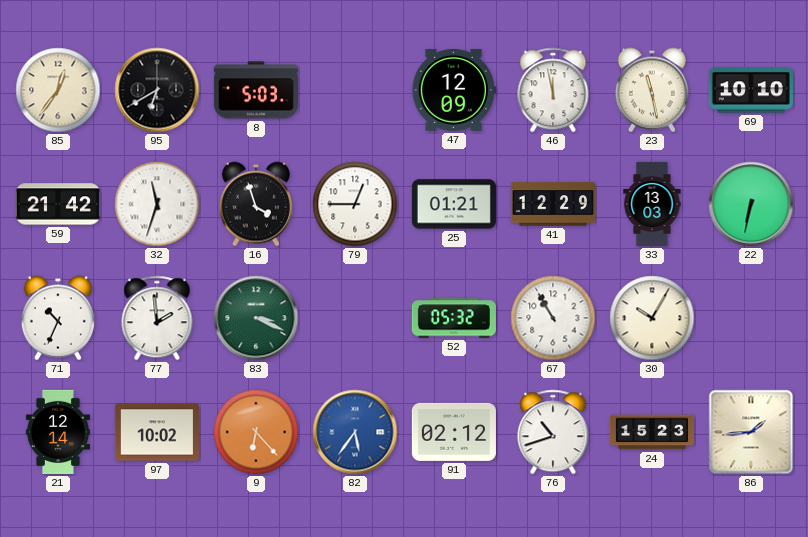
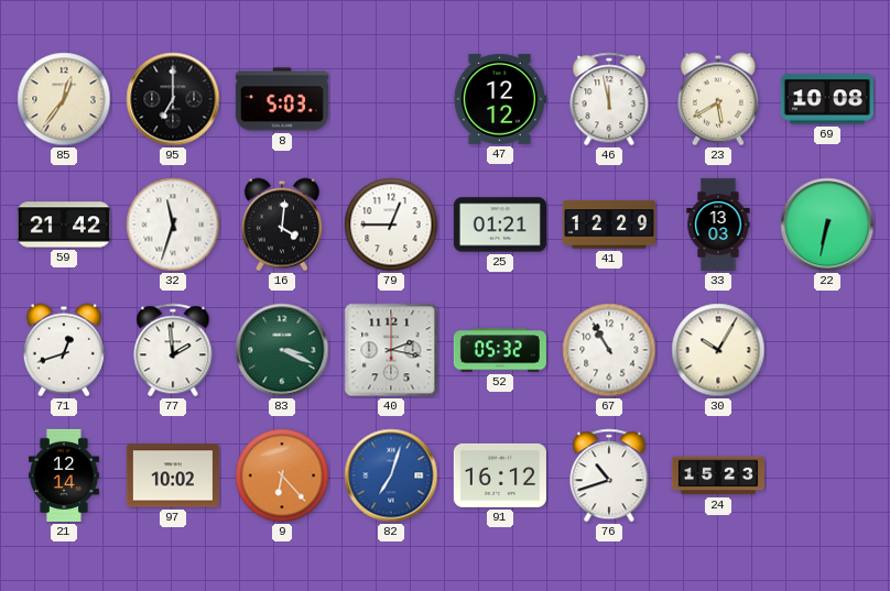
95: 6:40 -> 7:00
47: 12:09 -> 12:12
23: 11:28 -> 5:40
69: 10:10 -> 10:08
16: 3:57 -> 4:01
71: 10:34 -> 12:42
40: none -> 2:17
82: 5:36 -> 7:03
91: 02:12 -> 16:12
86: 1:44 -> none
